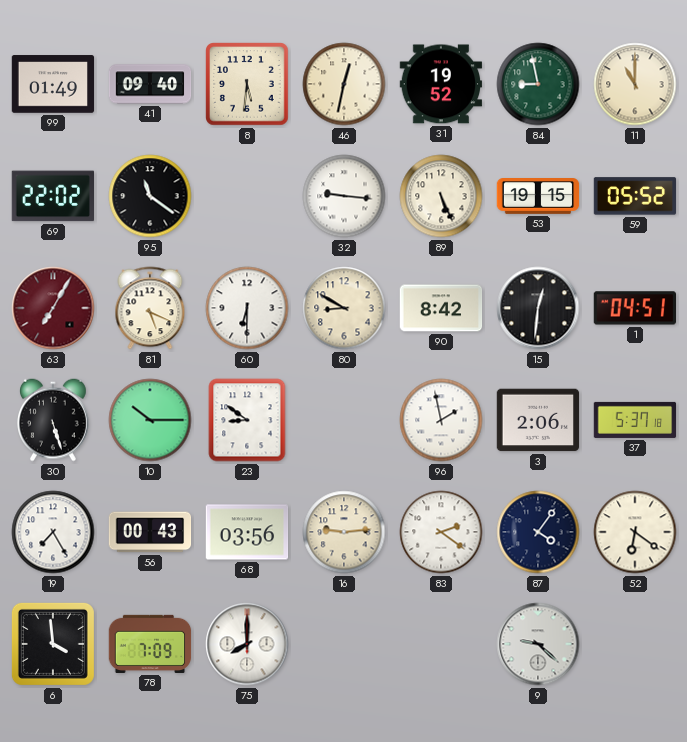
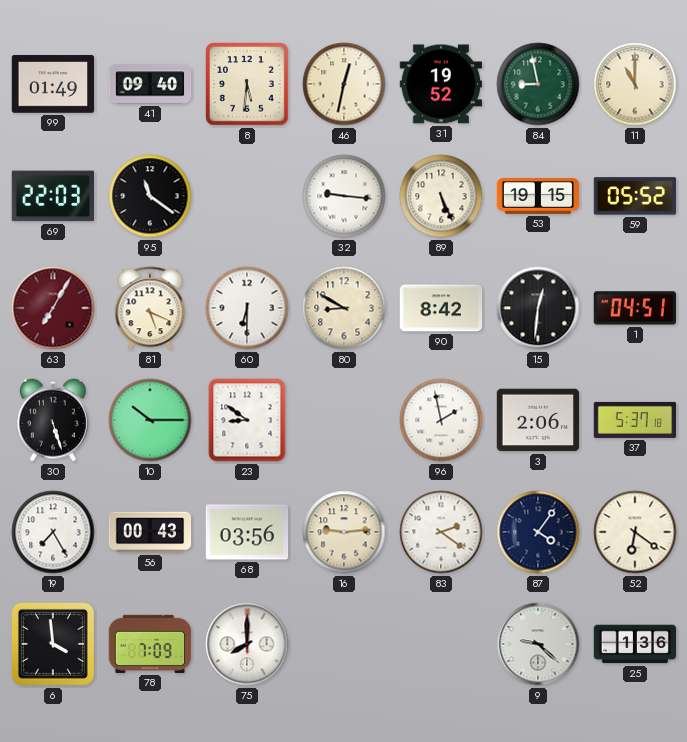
69: 22:02 -> 22:03
25: none -> 1:36
